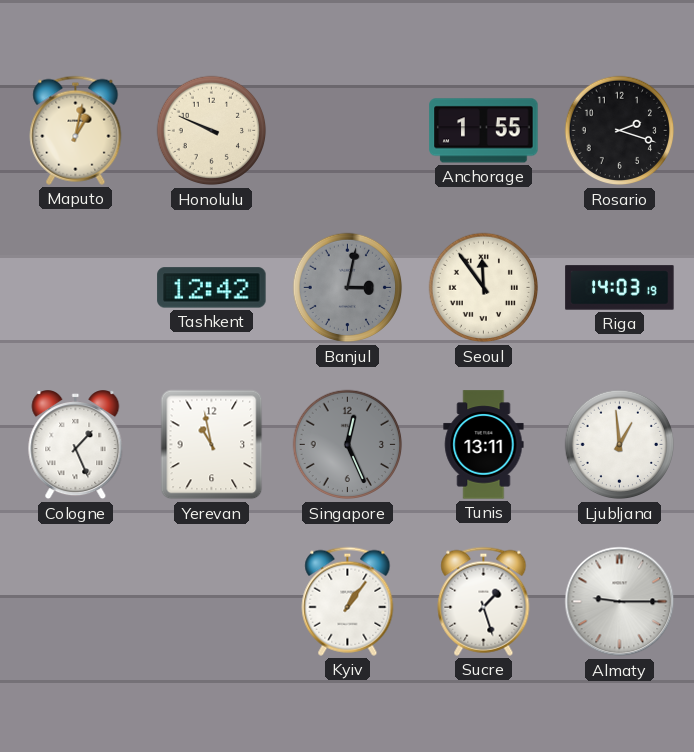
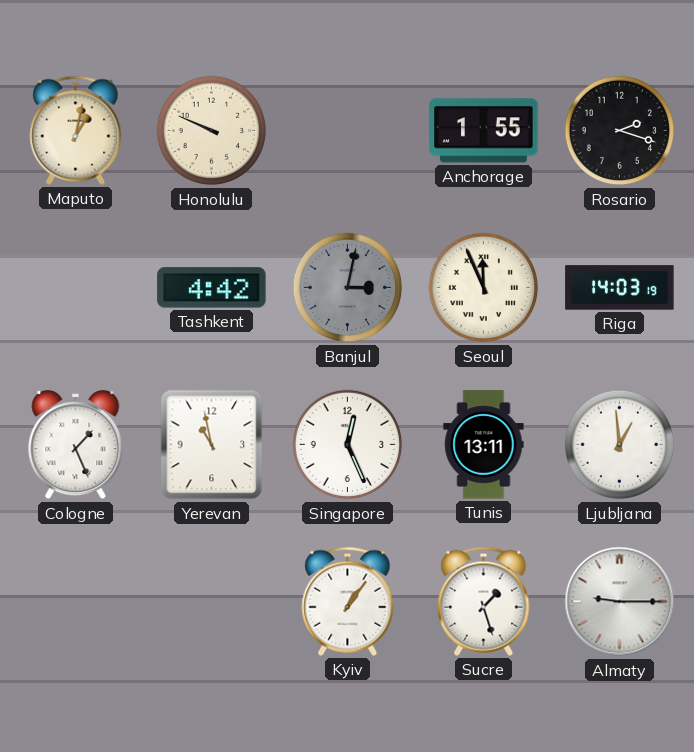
Tashkent: 12:42 -> 4:42
Seoul: 11:54 -> 11:56
Singapore dial: grey -> white
